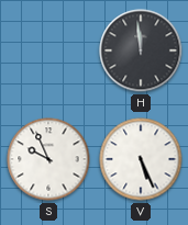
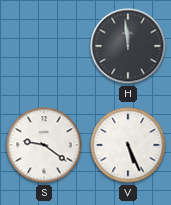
S: 9:56 -> 9:21
